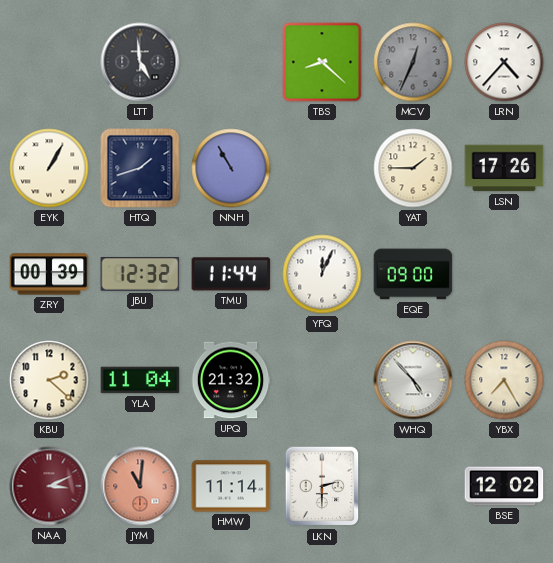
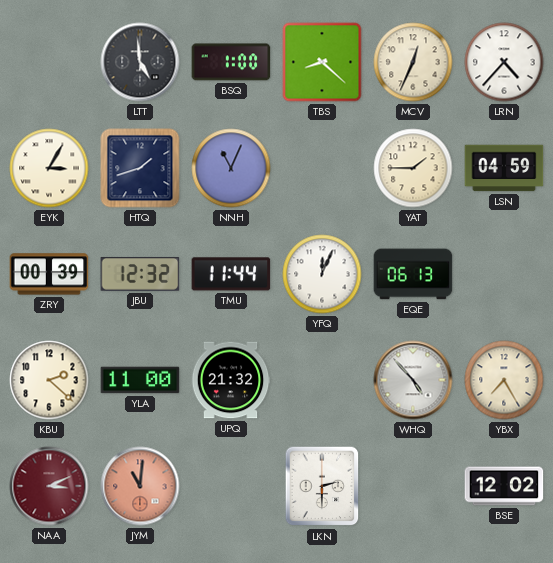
BSQ: none -> 1:00
MCV dial: grey -> cream
EYK: 1:05 -> 3:05
NNH: 10:55 -> 11:04
LSN: 17:26 -> 04:59
EQE: 09:00 -> 06:13
YLA: 11:04 -> 11:00
HMW: 11:14 -> none
